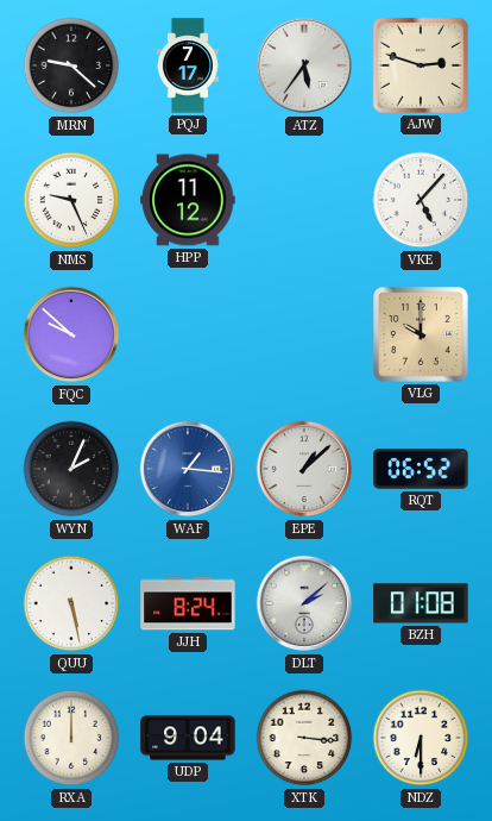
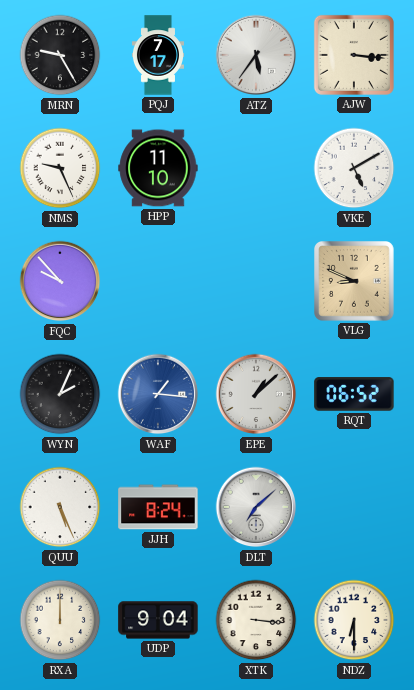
MRN: 9:22 -> 9:25
AJW: 2:48 -> 3:16
HPP: 11:12 -> 11:10
VKE: 5:07 -> 5:10
FQC: 9:52 -> 9:53
VLG: 10:00 -> 8:49
QUU: 5:28 -> 5:26
DLT: 2:08 -> 7:08
BZH: 01:08 -> none
